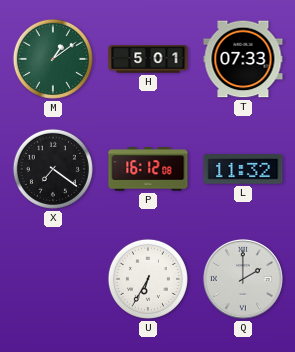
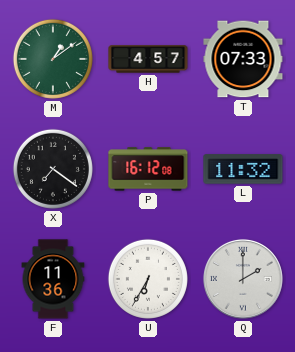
H: 5:01 -> 4:57
F: none -> 11:36
